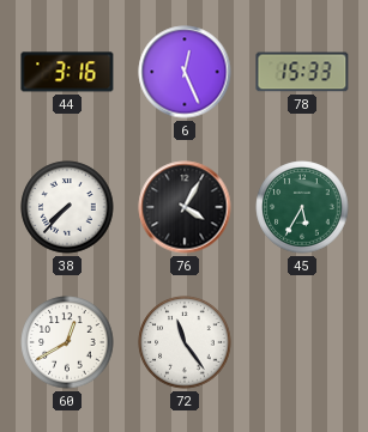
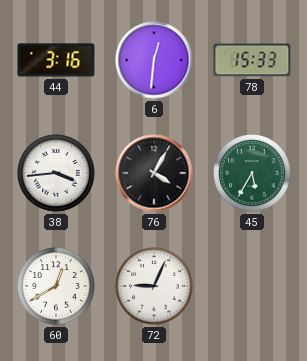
6: 12:26 -> 12:31
38: 7:37 -> 3:44
72: 11:24 -> 9:04
